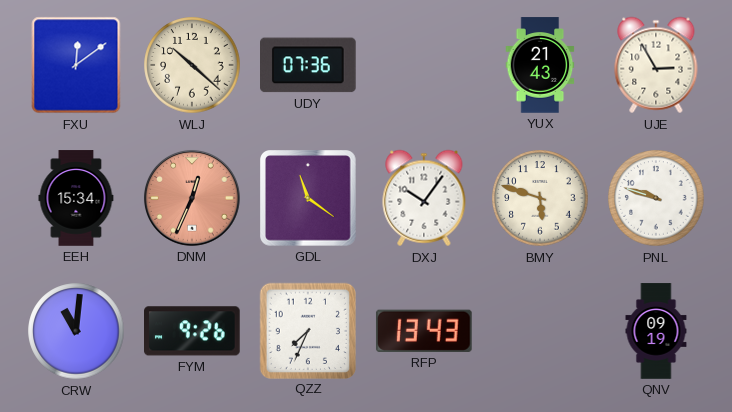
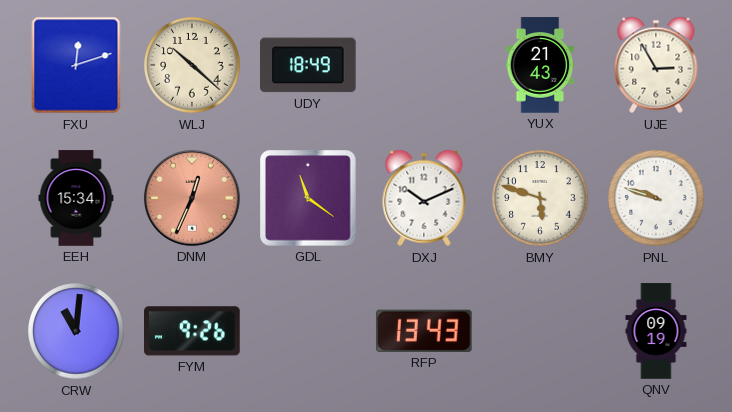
FXU: 12:09 -> 12:12
UDY: 07:36 -> 18:49
DXJ: 10:06 -> 10:11
QZZ: 7:34 -> none
